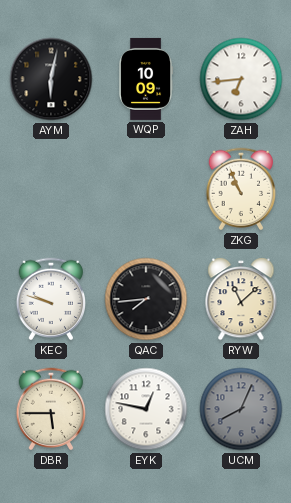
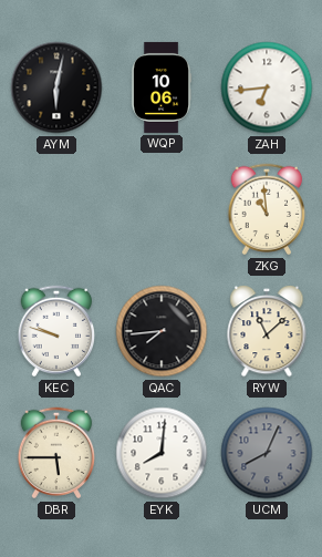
WQP: 10:09 -> 10:06
ZKG: 10:56 -> 10:59
EYK: 12:47 -> 8:01
